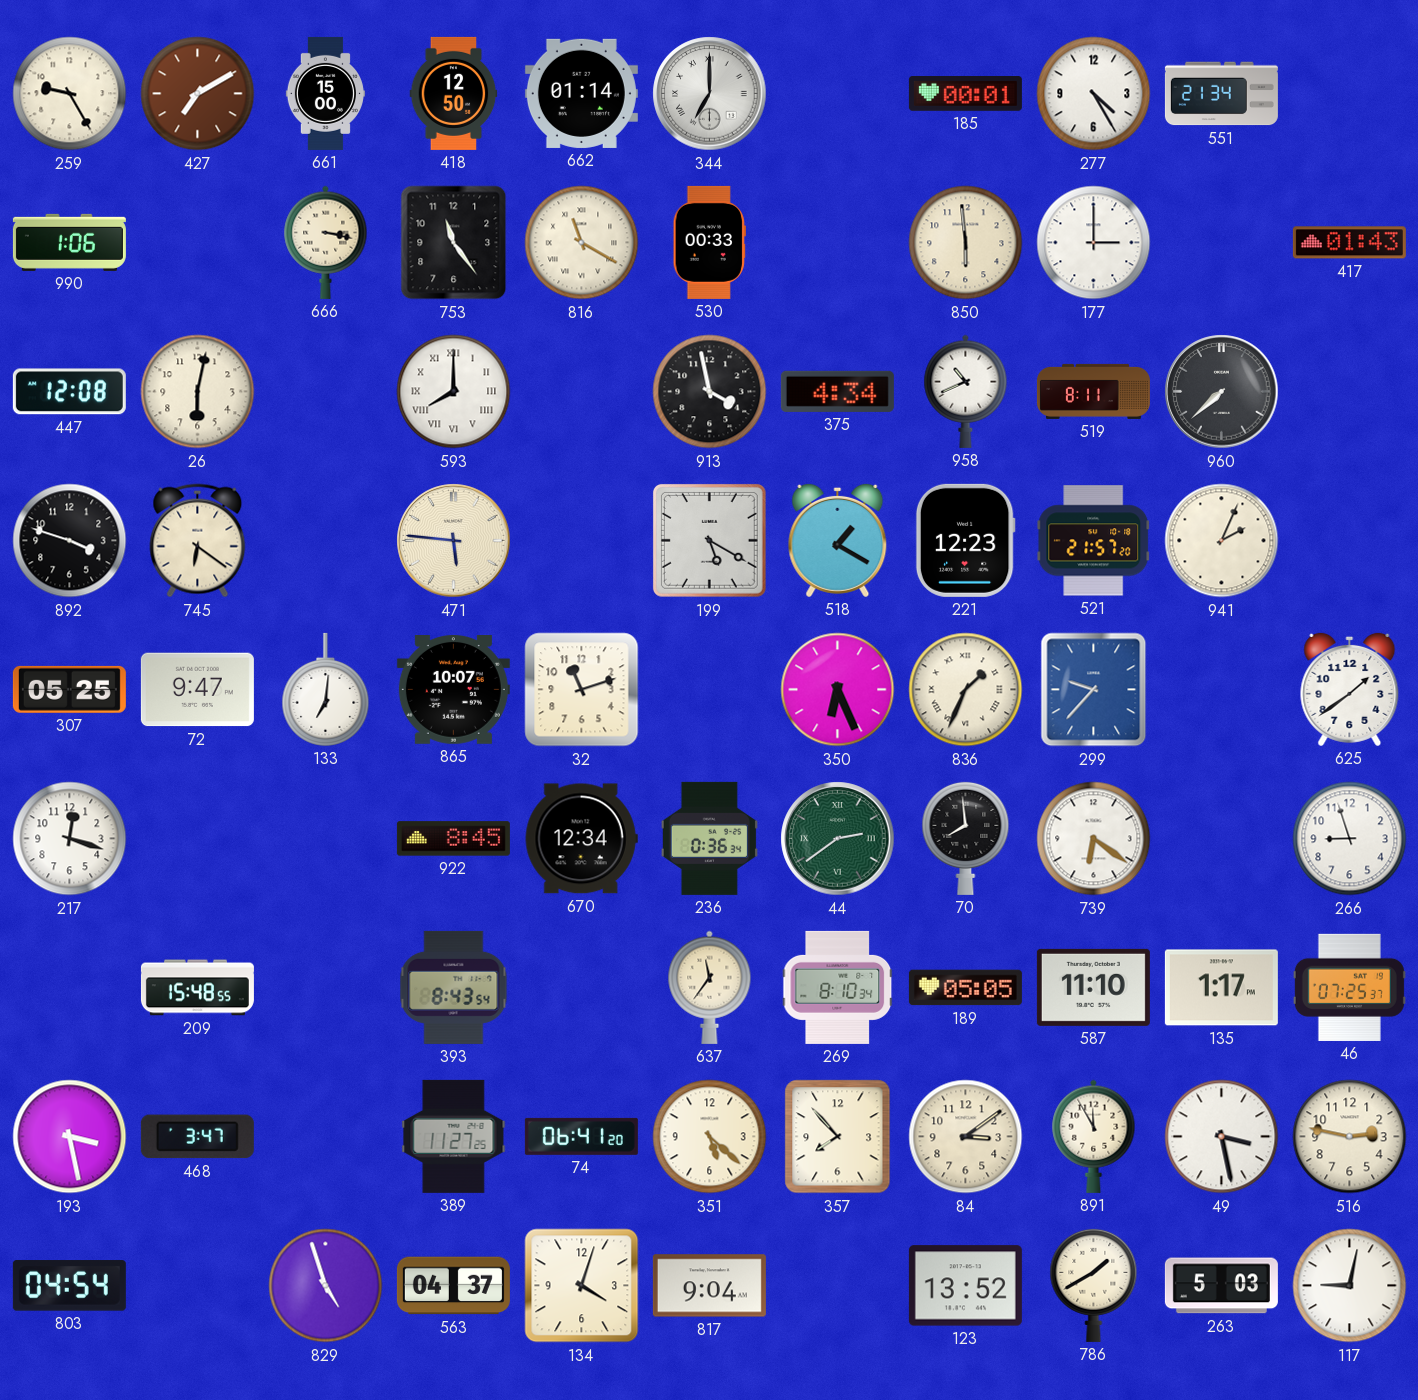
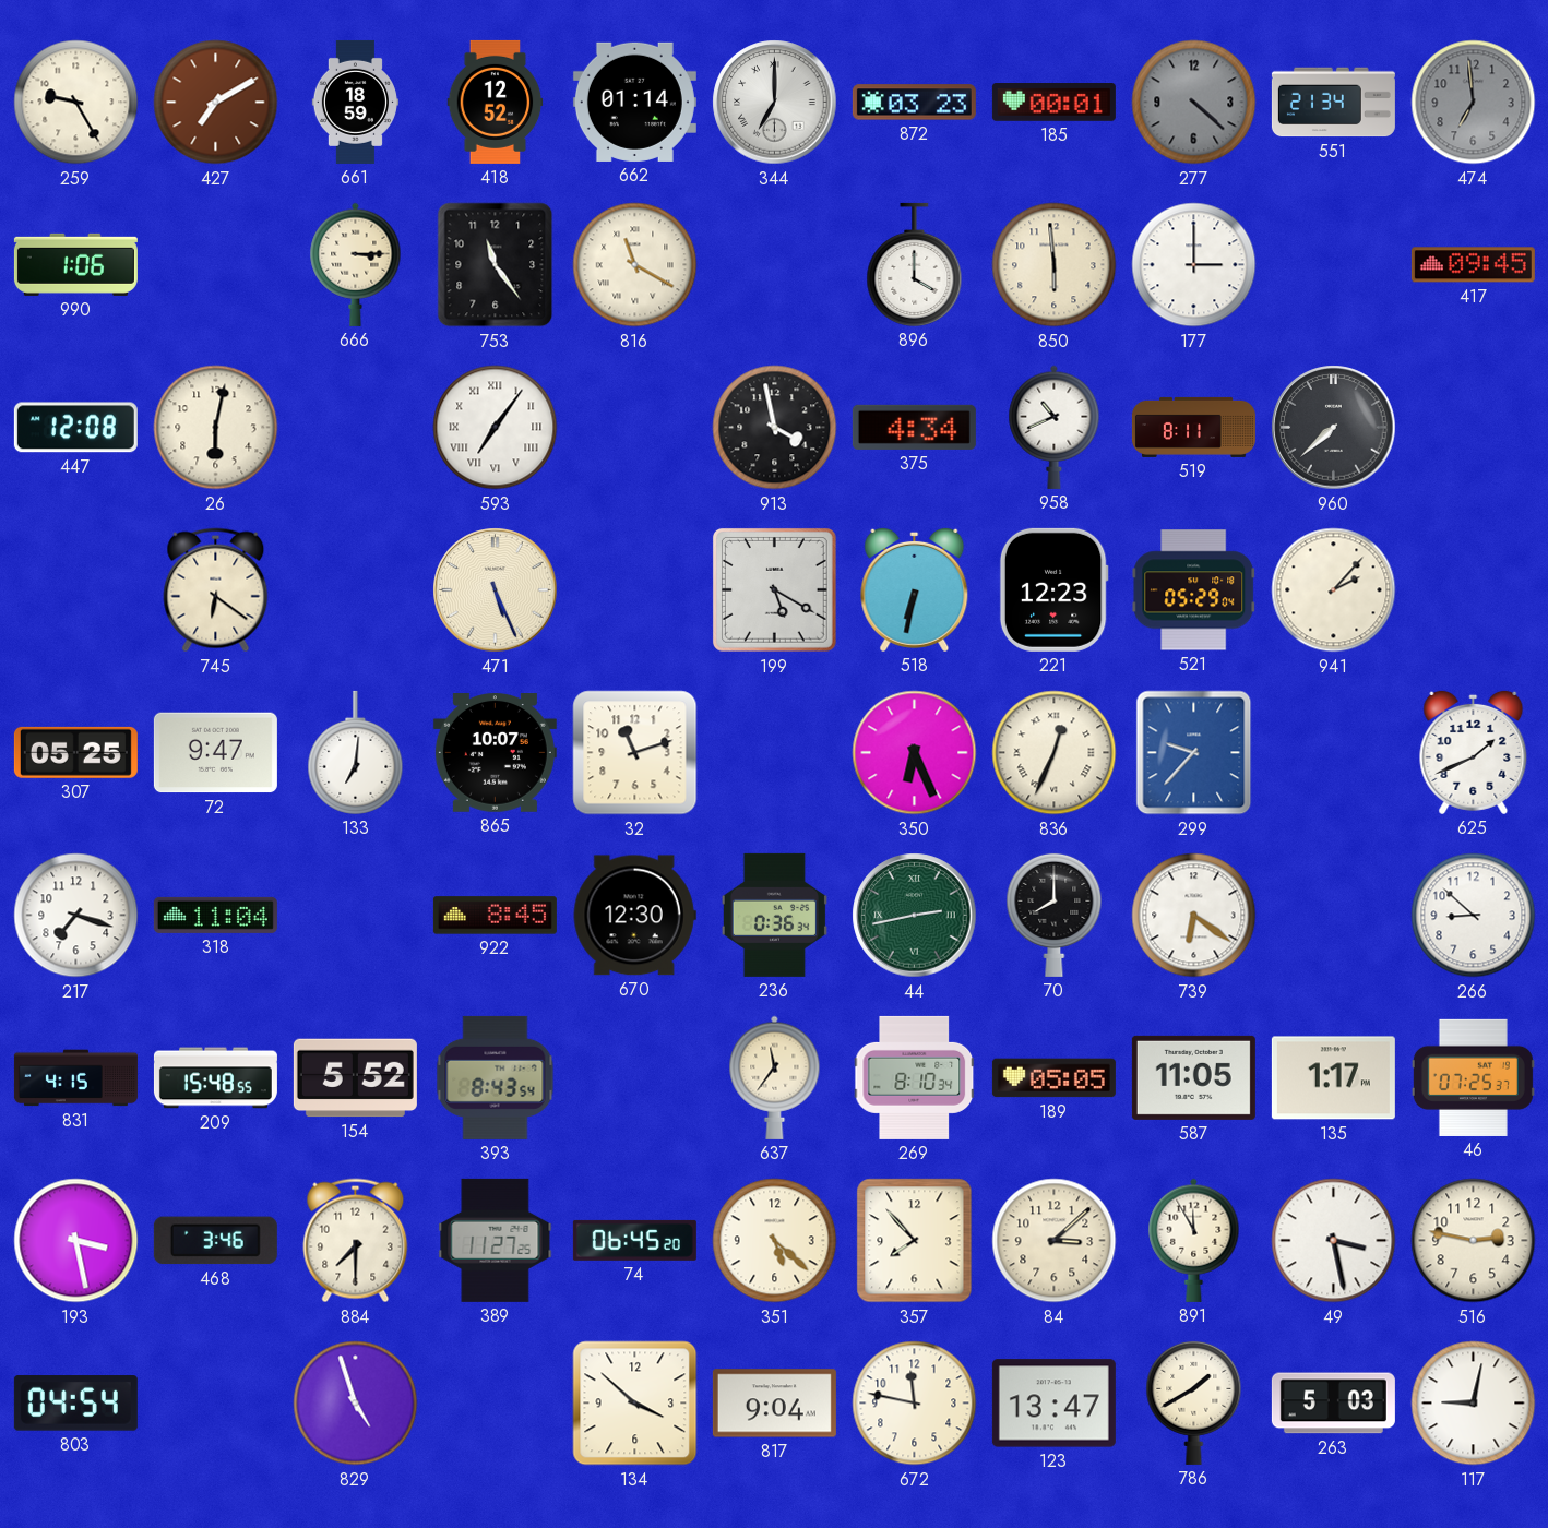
661: 15:00 -> 18:59
418: 12:50 -> 12:52
872: none -> 03:23
277: 4:25 -> 4:22
277 dial: white -> grey
474: none -> 6:59
666: 3:17 -> 3:15
530: 00:33 -> none
896: none -> 4:00
417: 01:43 -> 09:45
593: 8:00 -> 7:06
892: 3:48 -> none
471: 5:46 -> 5:26
518: 1:20 -> 6:32
521: 21:57 -> 05:29
941: 2:04 -> 2:07
836: 1:34 -> 12:34
625: 1:39 -> 1:41
217: 12:18 -> 7:18
318: none -> 11:04
670: 12:34 -> 12:30
44: 2:39 -> 2:43
70: 7:59 -> 8:00
266: 8:57 -> 8:52
831: none -> 4:15
154: none -> 5:52
587: 11:10 -> 11:05
468: 3:47 -> 3:46
884: none -> 7:30
74: 06:41 -> 06:45
84: 3:09 -> 3:08
563: 04:37 -> none
134: 4:03 -> 3:52
672: none -> 11:47
123: 13:52 -> 13:47
